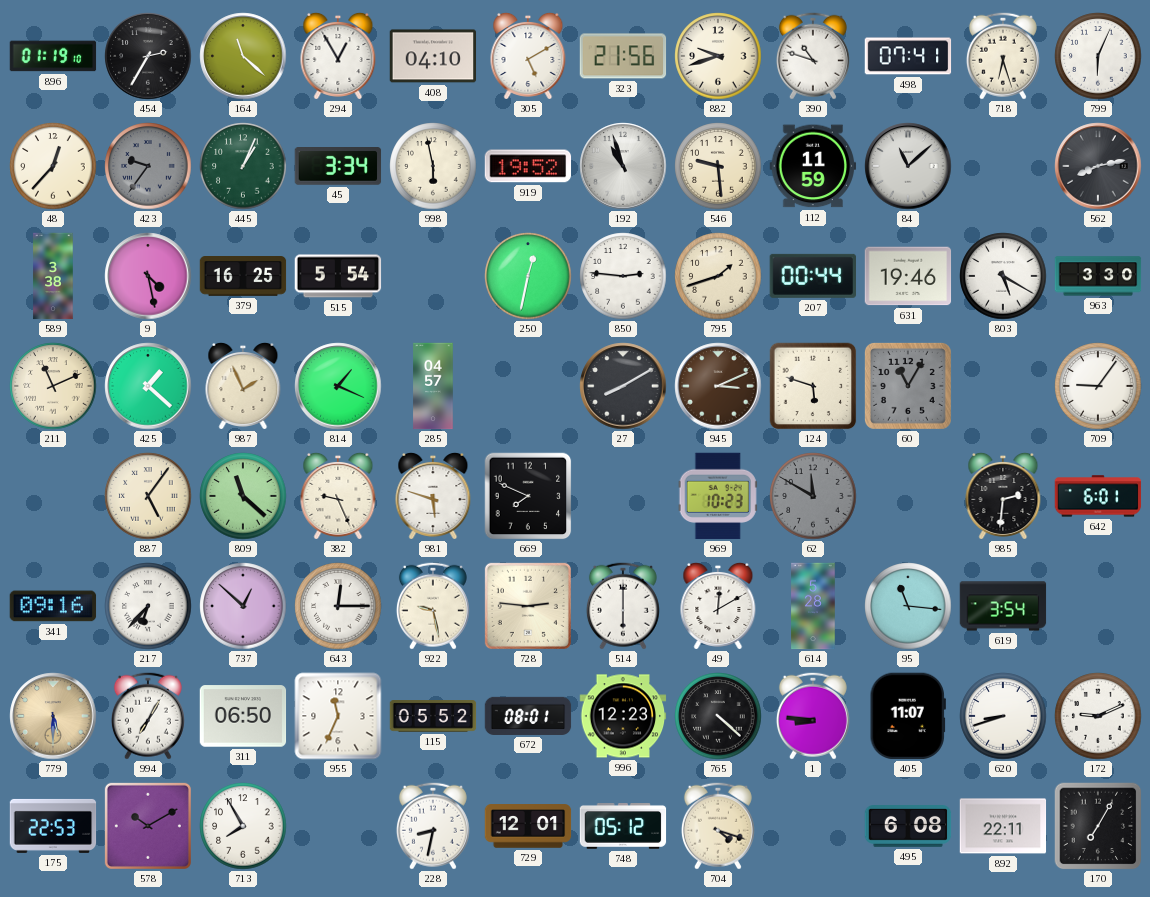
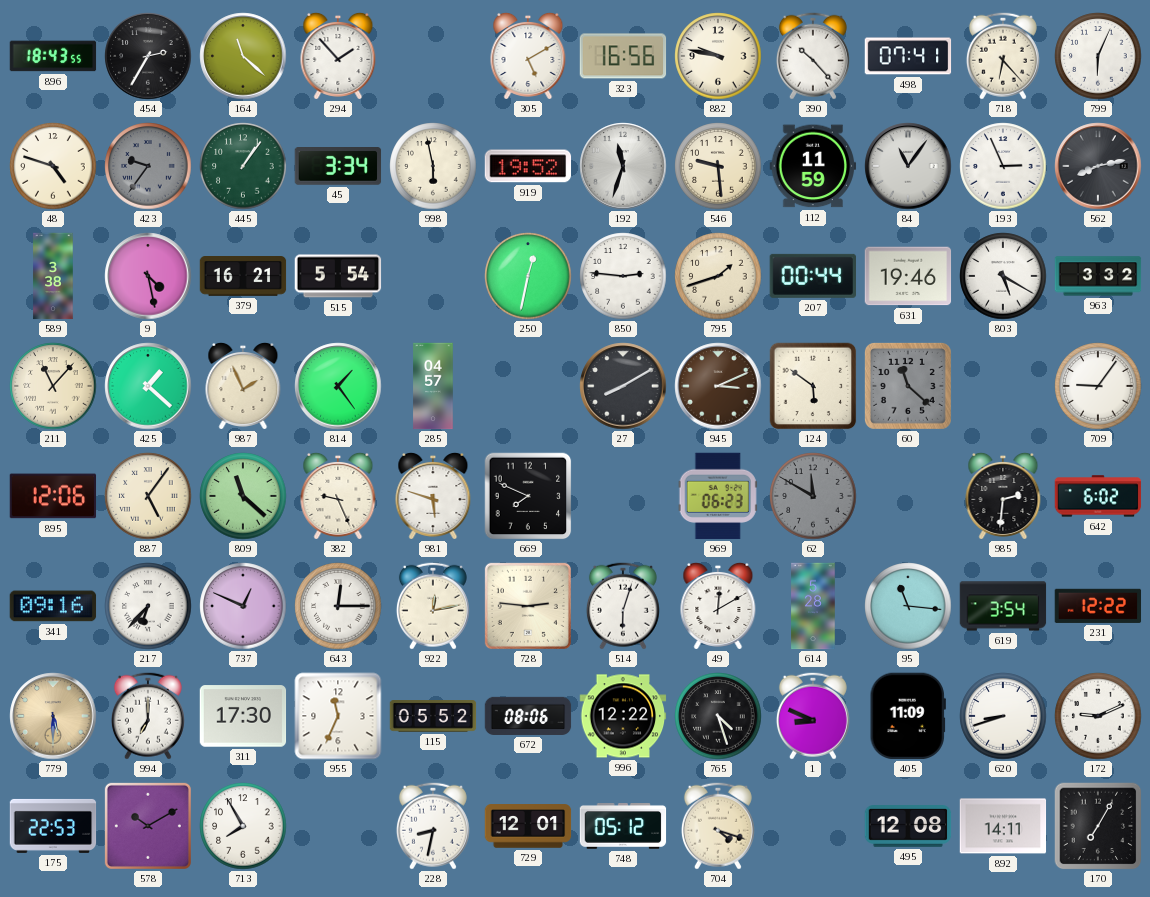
896: 01:19 -> 18:43
294: 12:55 -> 1:53
408: 04:10 -> none
323: 21:56 -> 16:56
882: 9:42 -> 9:47
390: 10:48 -> 10:23
718: 6:27 -> 6:23
48: 12:37 -> 4:48
445: 1:04 -> 1:06
192: 10:57 -> 11:33
84: 11:08 -> 11:06
193: none -> 2:56
379: 16:25 -> 16:21
963: 3:30 -> 3:32
211: 11:11 -> 11:07
814: 1:19 -> 1:24
124: 5:48 -> 5:51
60: 11:05 -> 11:22
895: none -> 12:06
969: 10:23 -> 06:23
642: 6:01 -> 6:02
737: 12:52 -> 12:49
922: 9:28 -> 12:13
514: 6:00 -> 6:03
231: none -> 12:22
994: 7:05 -> 7:00
311: 06:50 -> 17:30
672: 08:01 -> 08:06
996: 12:23 -> 12:22
765: 4:22 -> 4:27
1: 8:46 -> 8:49
405: 11:07 -> 11:09
495: 6:08 -> 12:08
892: 22:11 -> 14:11
